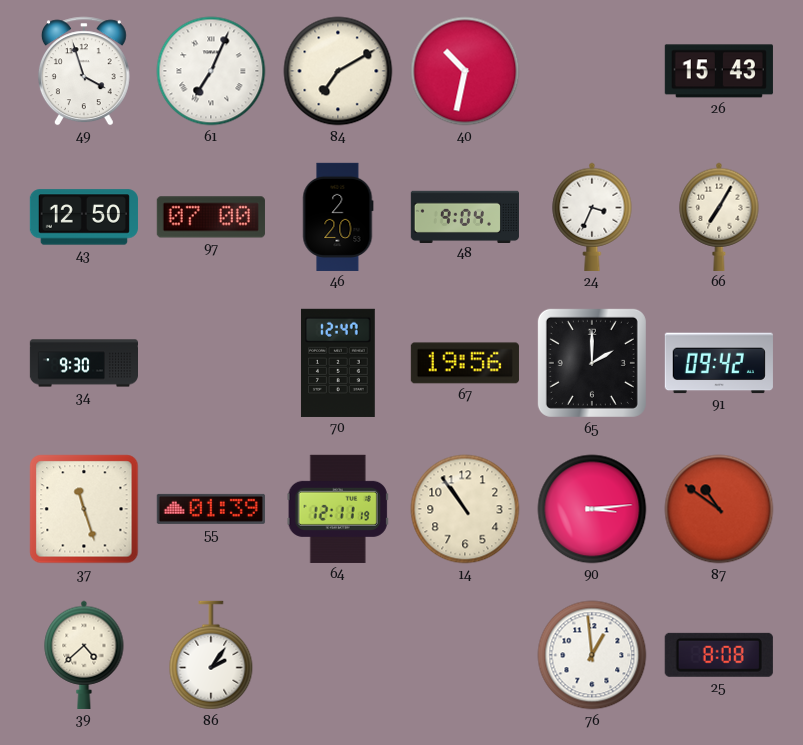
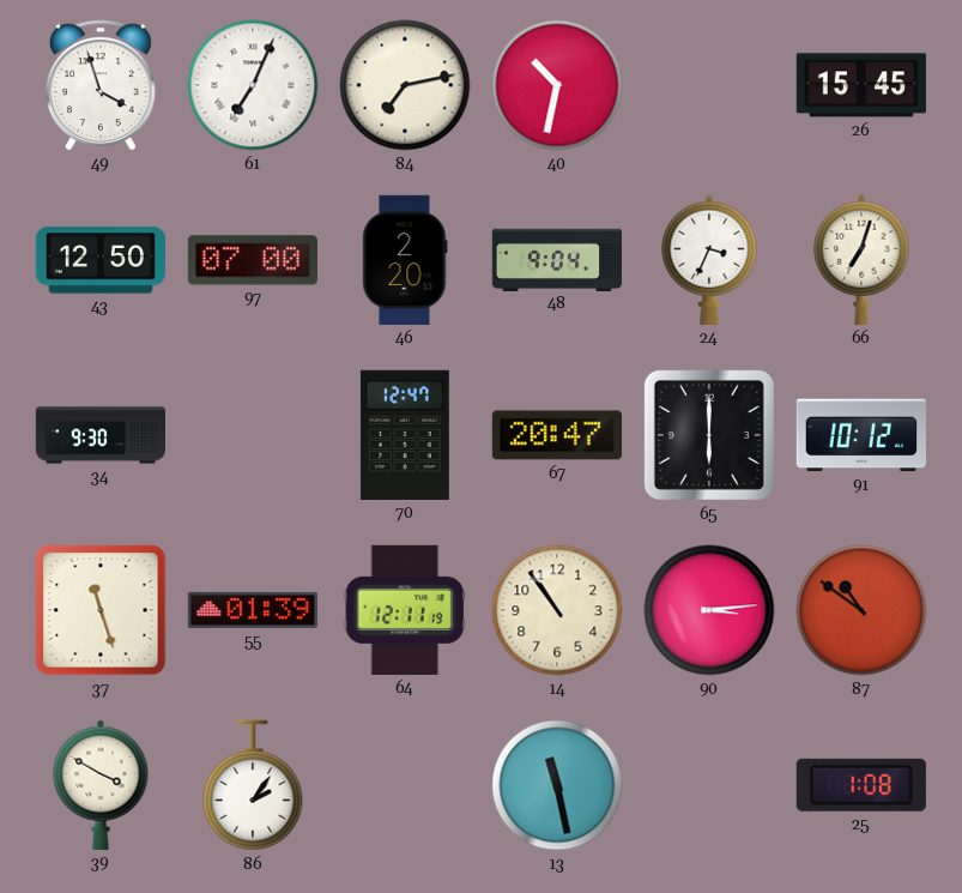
84: 7:10 -> 7:13
26: 15:43 -> 15:45
66: 7:05 -> 7:03
67: 19:56 -> 20:47
65: 2:00 -> 6:00
91: 09:42 -> 10:12
39: 4:38 -> 3:50
13: none -> 11:28
76: 12:59 -> none
25: 8:08 -> 1:08
